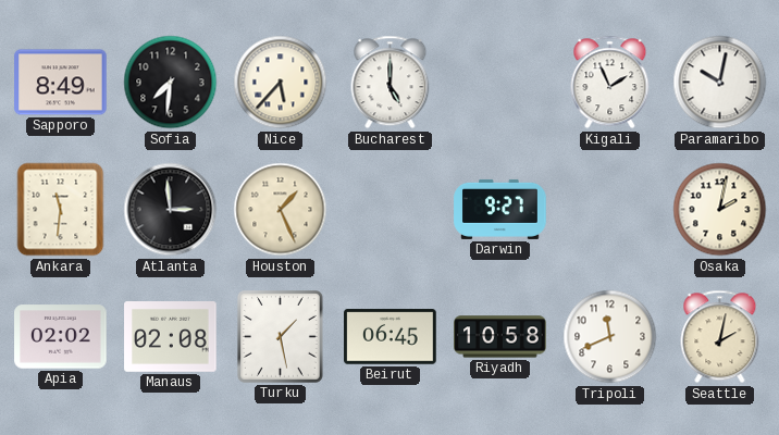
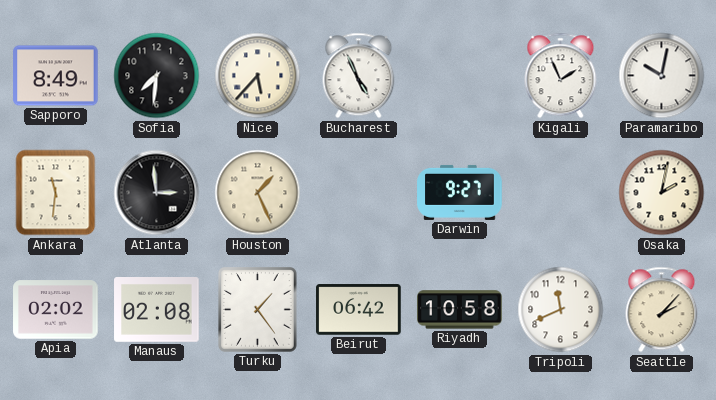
Bucharest: 5:00 -> 4:56
Turku: 1:28 -> 1:24
Beirut: 06:45 -> 06:42
Seattle: 2:02 -> 2:07
